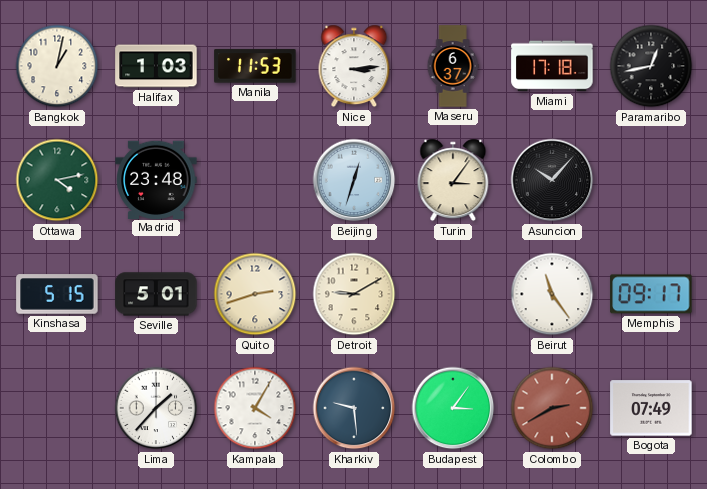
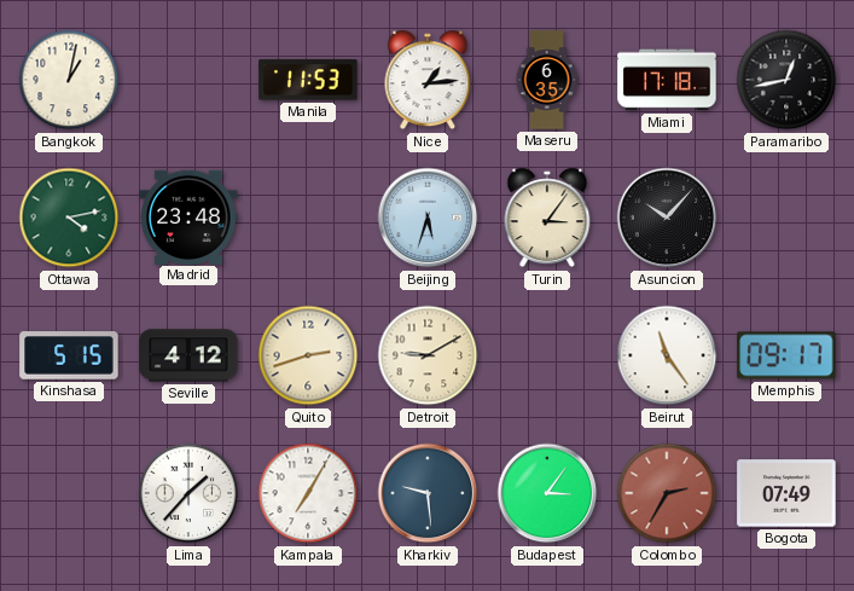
Halifax: 1:03 -> none
Nice: 3:14 -> 1:14
Maseru: 6:37 -> 6:35
Beijing: 12:33 -> 5:33
Seville: 5:01 -> 4:12
Kampala: 4:05 -> 7:05
Colombo: 2:40 -> 2:35
